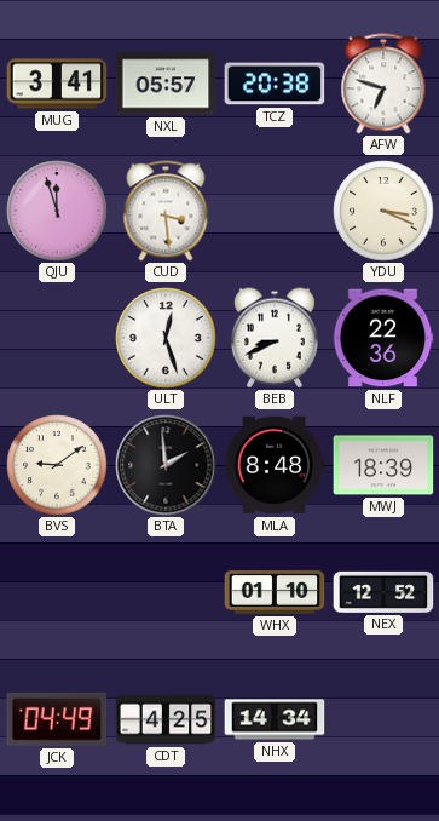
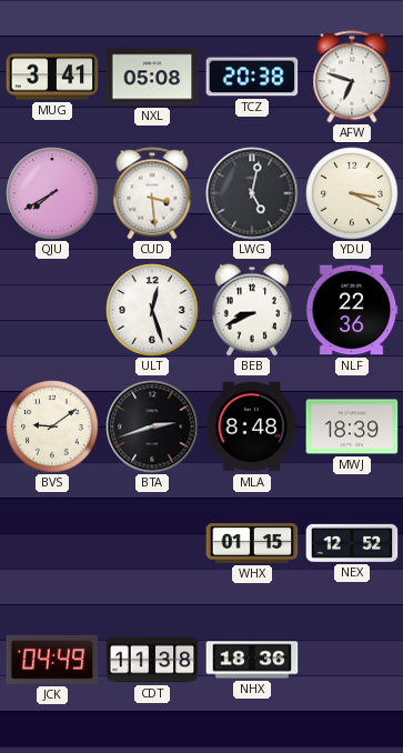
NXL: 05:57 -> 05:08
QJU: 11:57 -> 7:40
LWG: none -> 5:02
BTA: 1:59 -> 2:42
WHX: 01:10 -> 01:15
CDT: 4:25 -> 11:38
NHX: 14:34 -> 18:36
